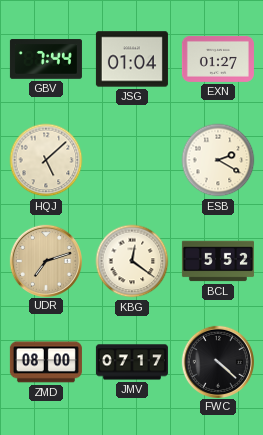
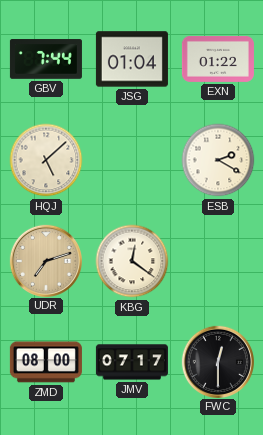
EXN: 01:27 -> 01:22
BCL: 5:52 -> none
FWC: 4:22 -> 12:30
